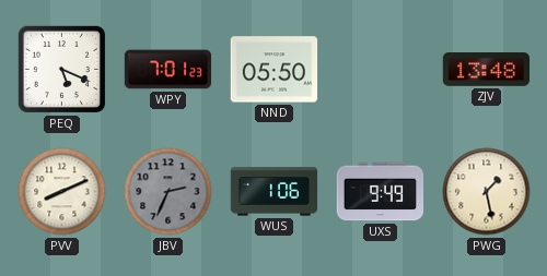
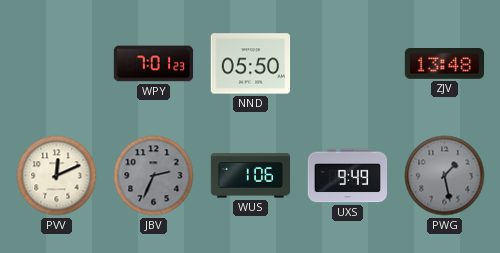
PEQ: 5:19 -> none
PVV: 8:11 -> 12:11
PWG dial: cream -> grey
